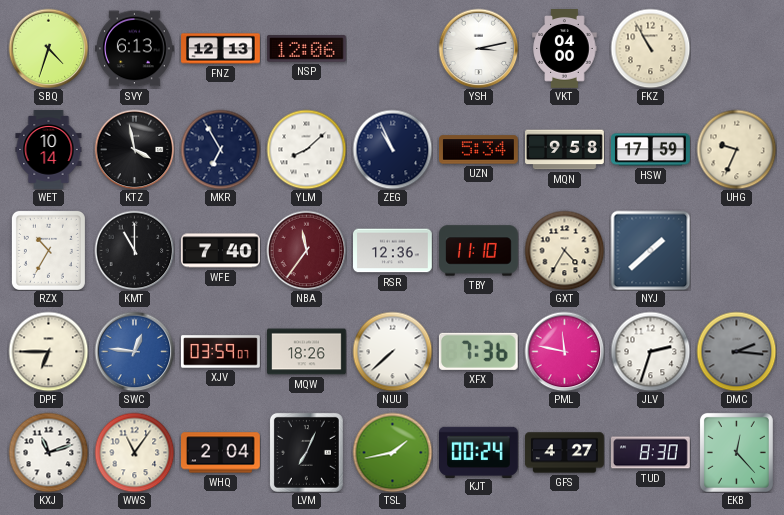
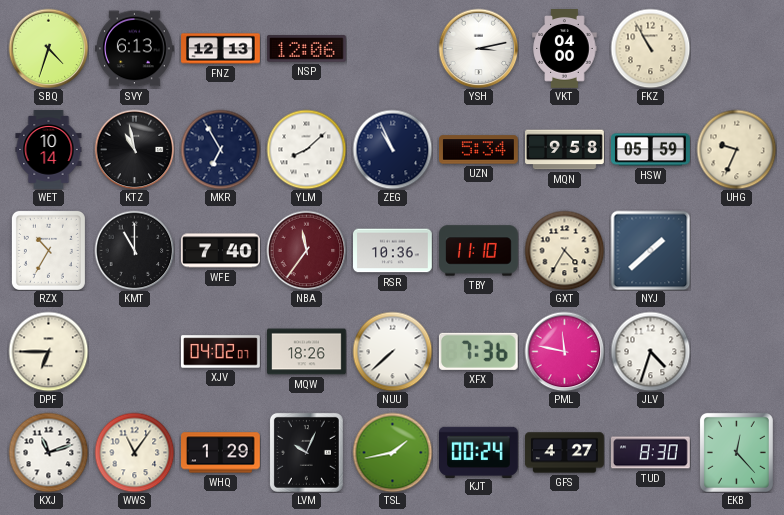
KTZ: 3:58 -> 10:58
HSW: 17:59 -> 05:59
RSR: 12:36 -> 10:36
SWC: 12:46 -> none
XJV: 03:59 -> 04:02
JLV: 2:33 -> 4:33
DMC: 2:16 -> none
WHQ: 2:04 -> 1:29
LVM: 7:04 -> 10:04
